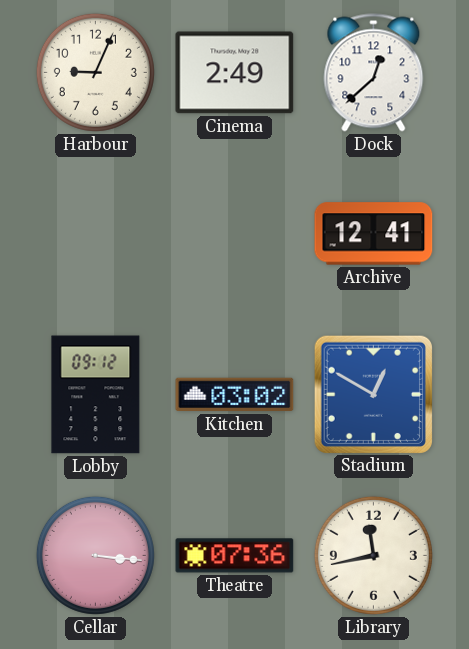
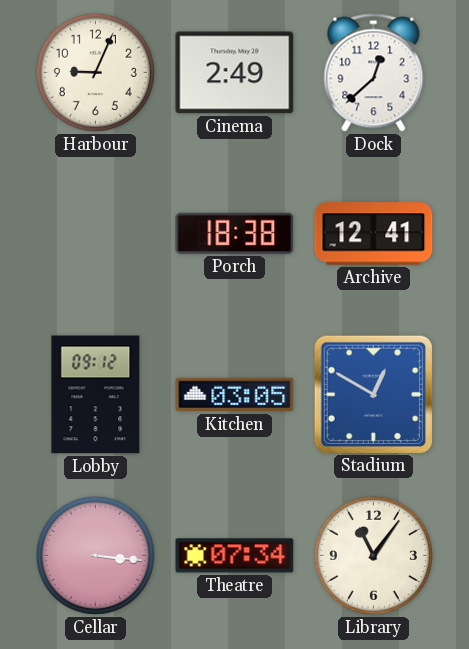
Porch: none -> 18:38
Kitchen: 03:02 -> 03:05
Theatre: 07:36 -> 07:34
Library: 11:43 -> 11:06
